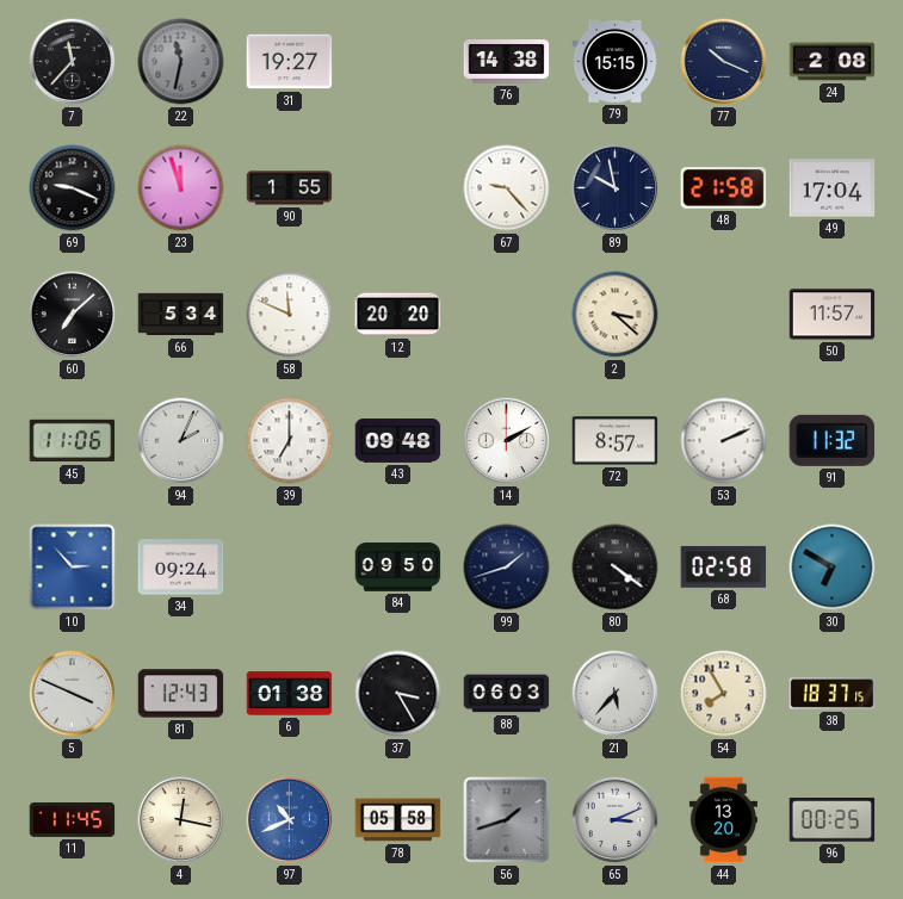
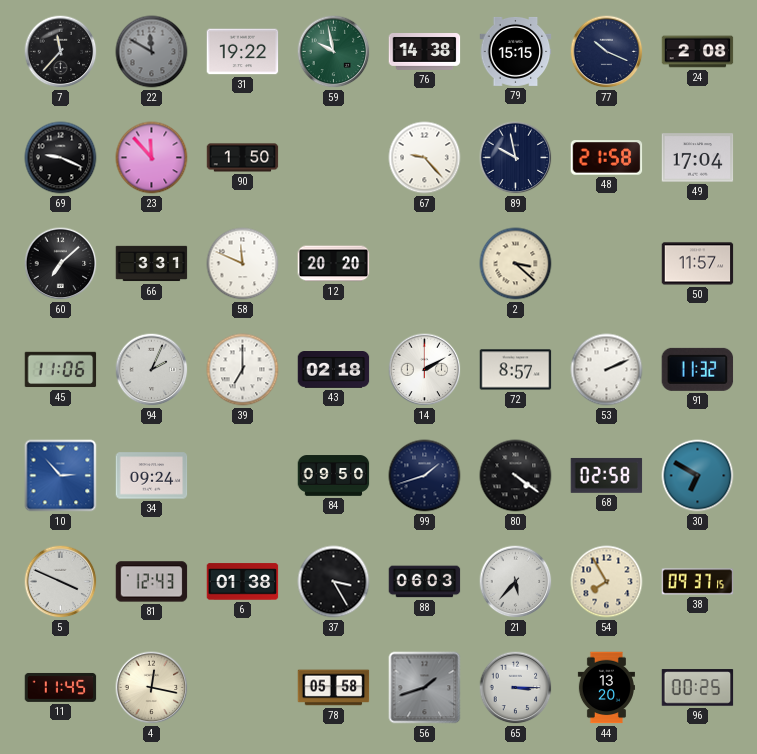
22: 11:32 -> 11:50
31: 19:27 -> 19:22
59: none -> 9:58
23: 11:57 -> 11:53
90: 1:55 -> 1:50
66: 5:34 -> 3:31
43: 09:48 -> 02:18
38: 18:37 -> 09:37
97: 10:41 -> none
65: 3:11 -> 3:15
